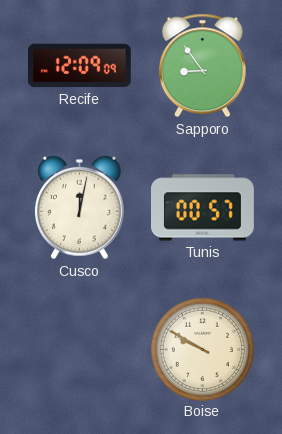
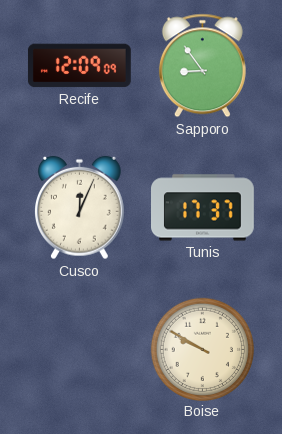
Cusco: 12:02 -> 12:04
Tunis: 00:57 -> 17:37
